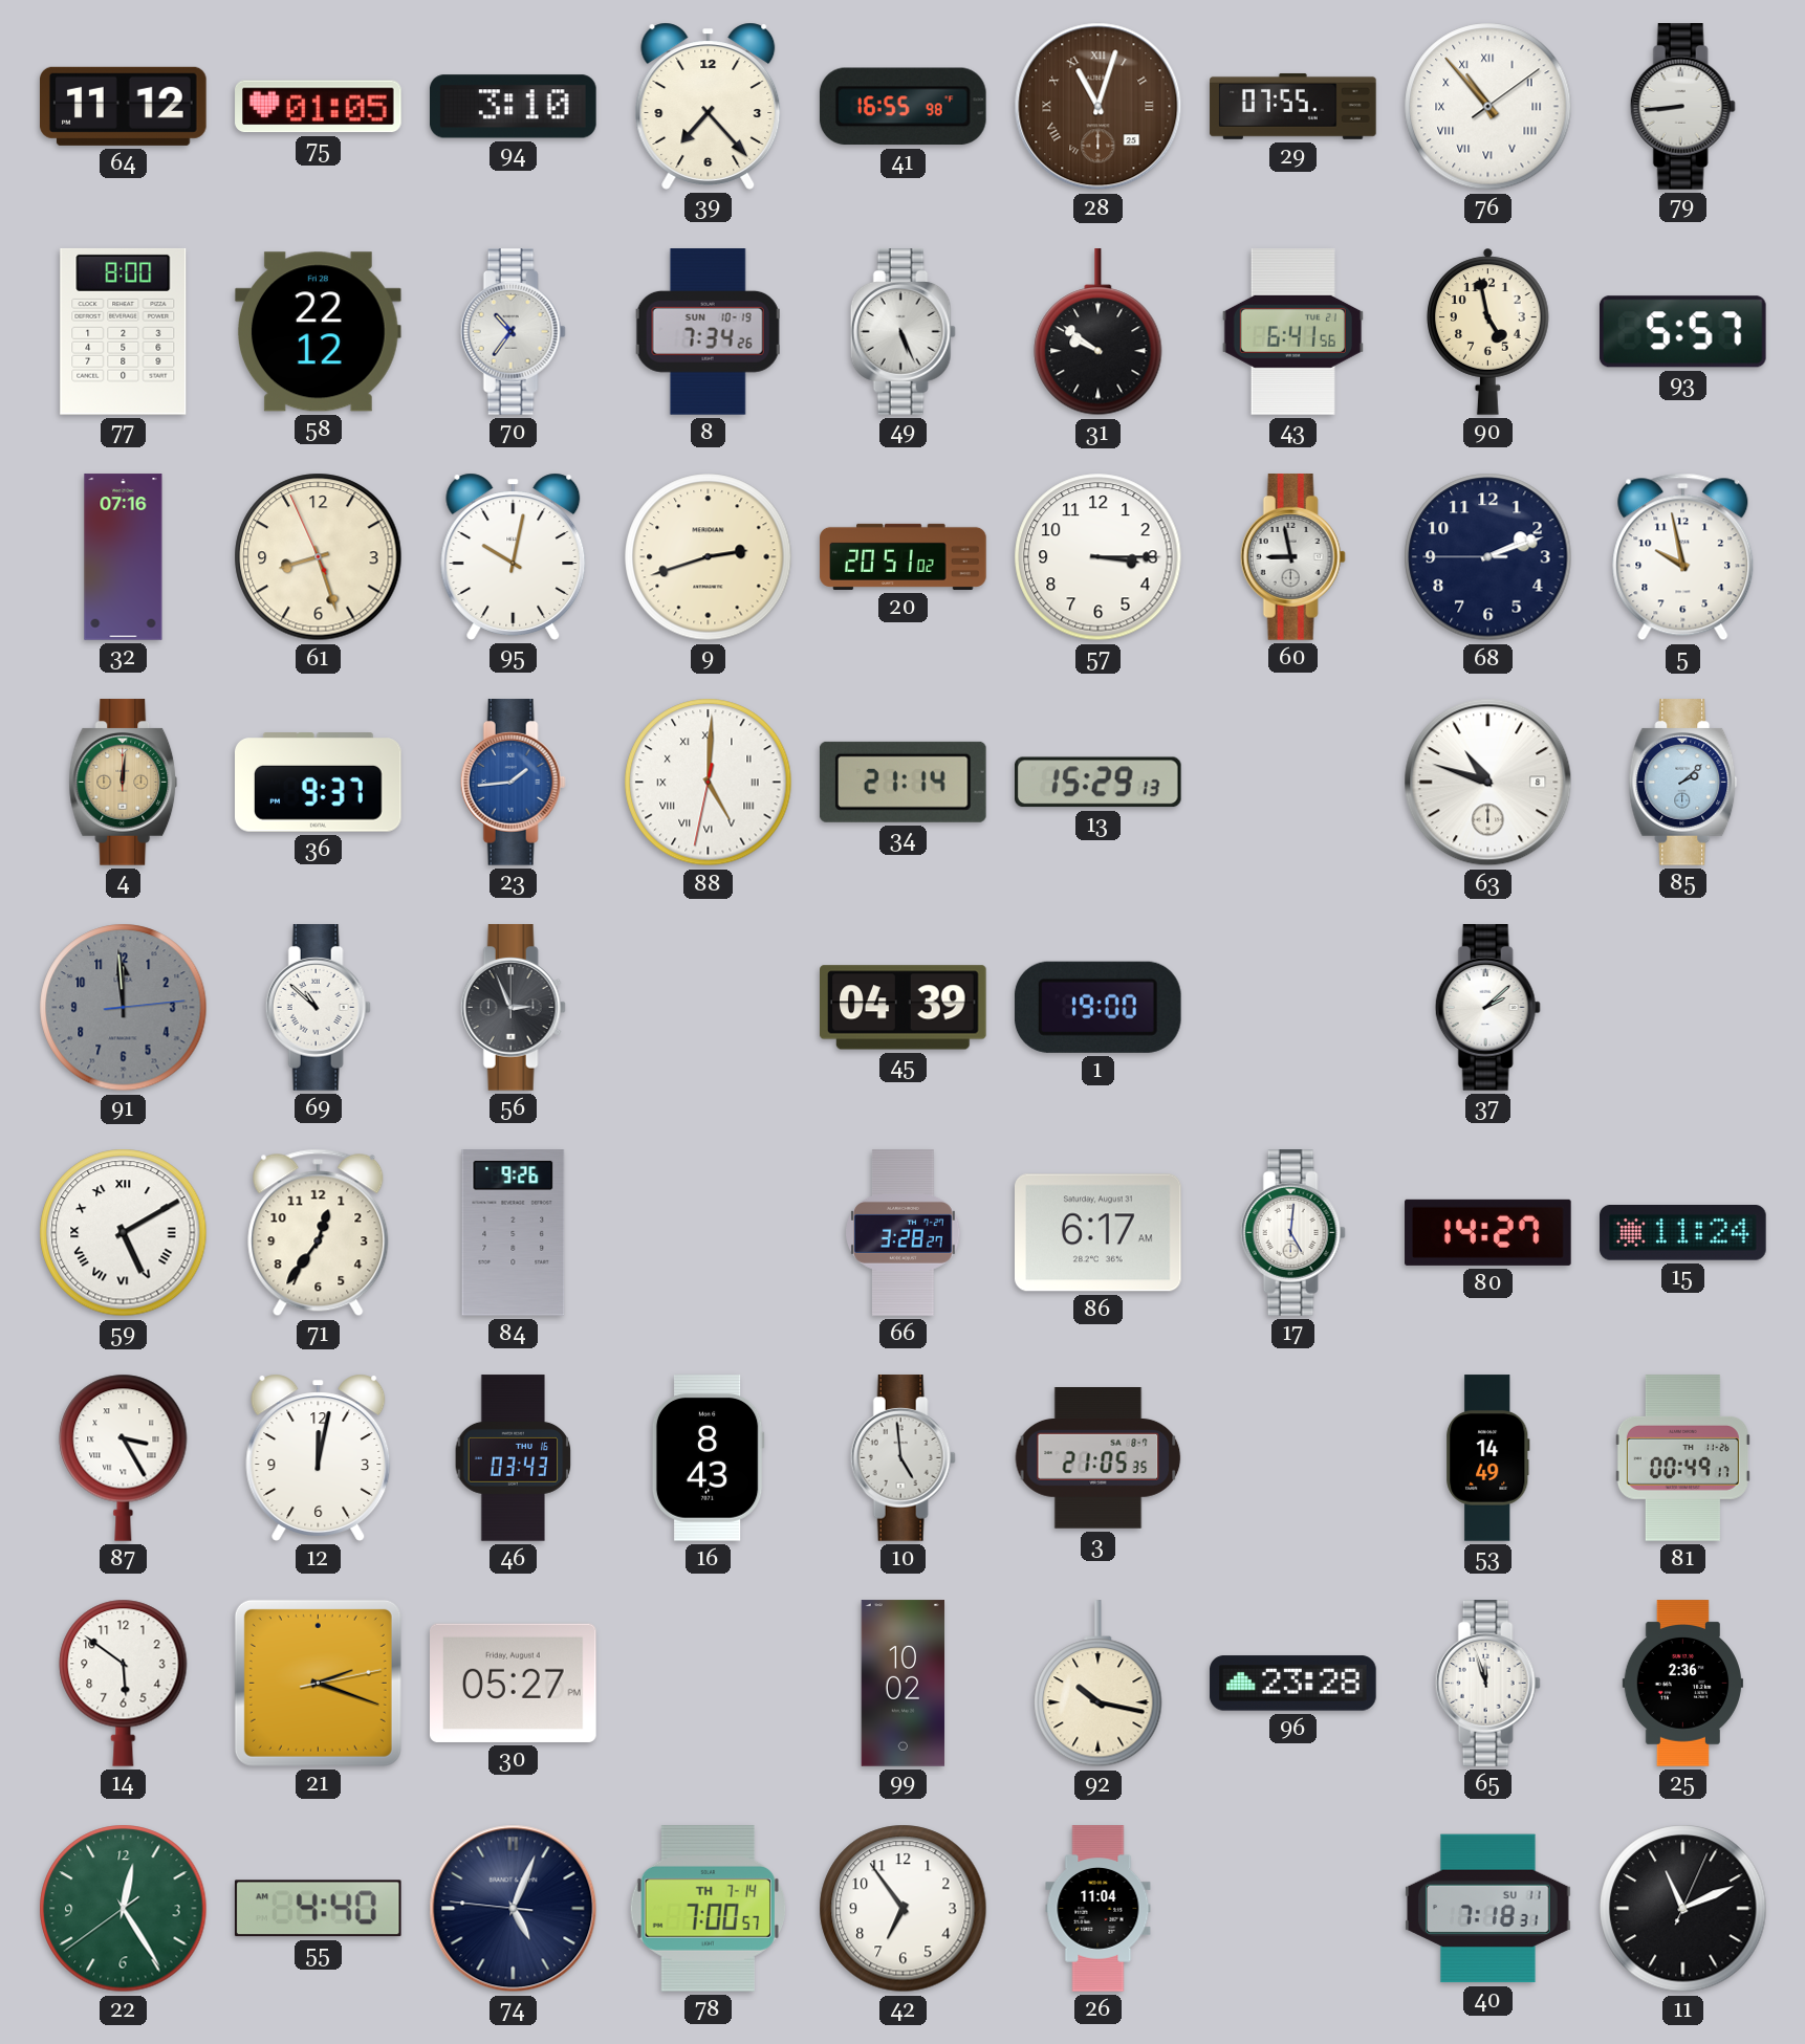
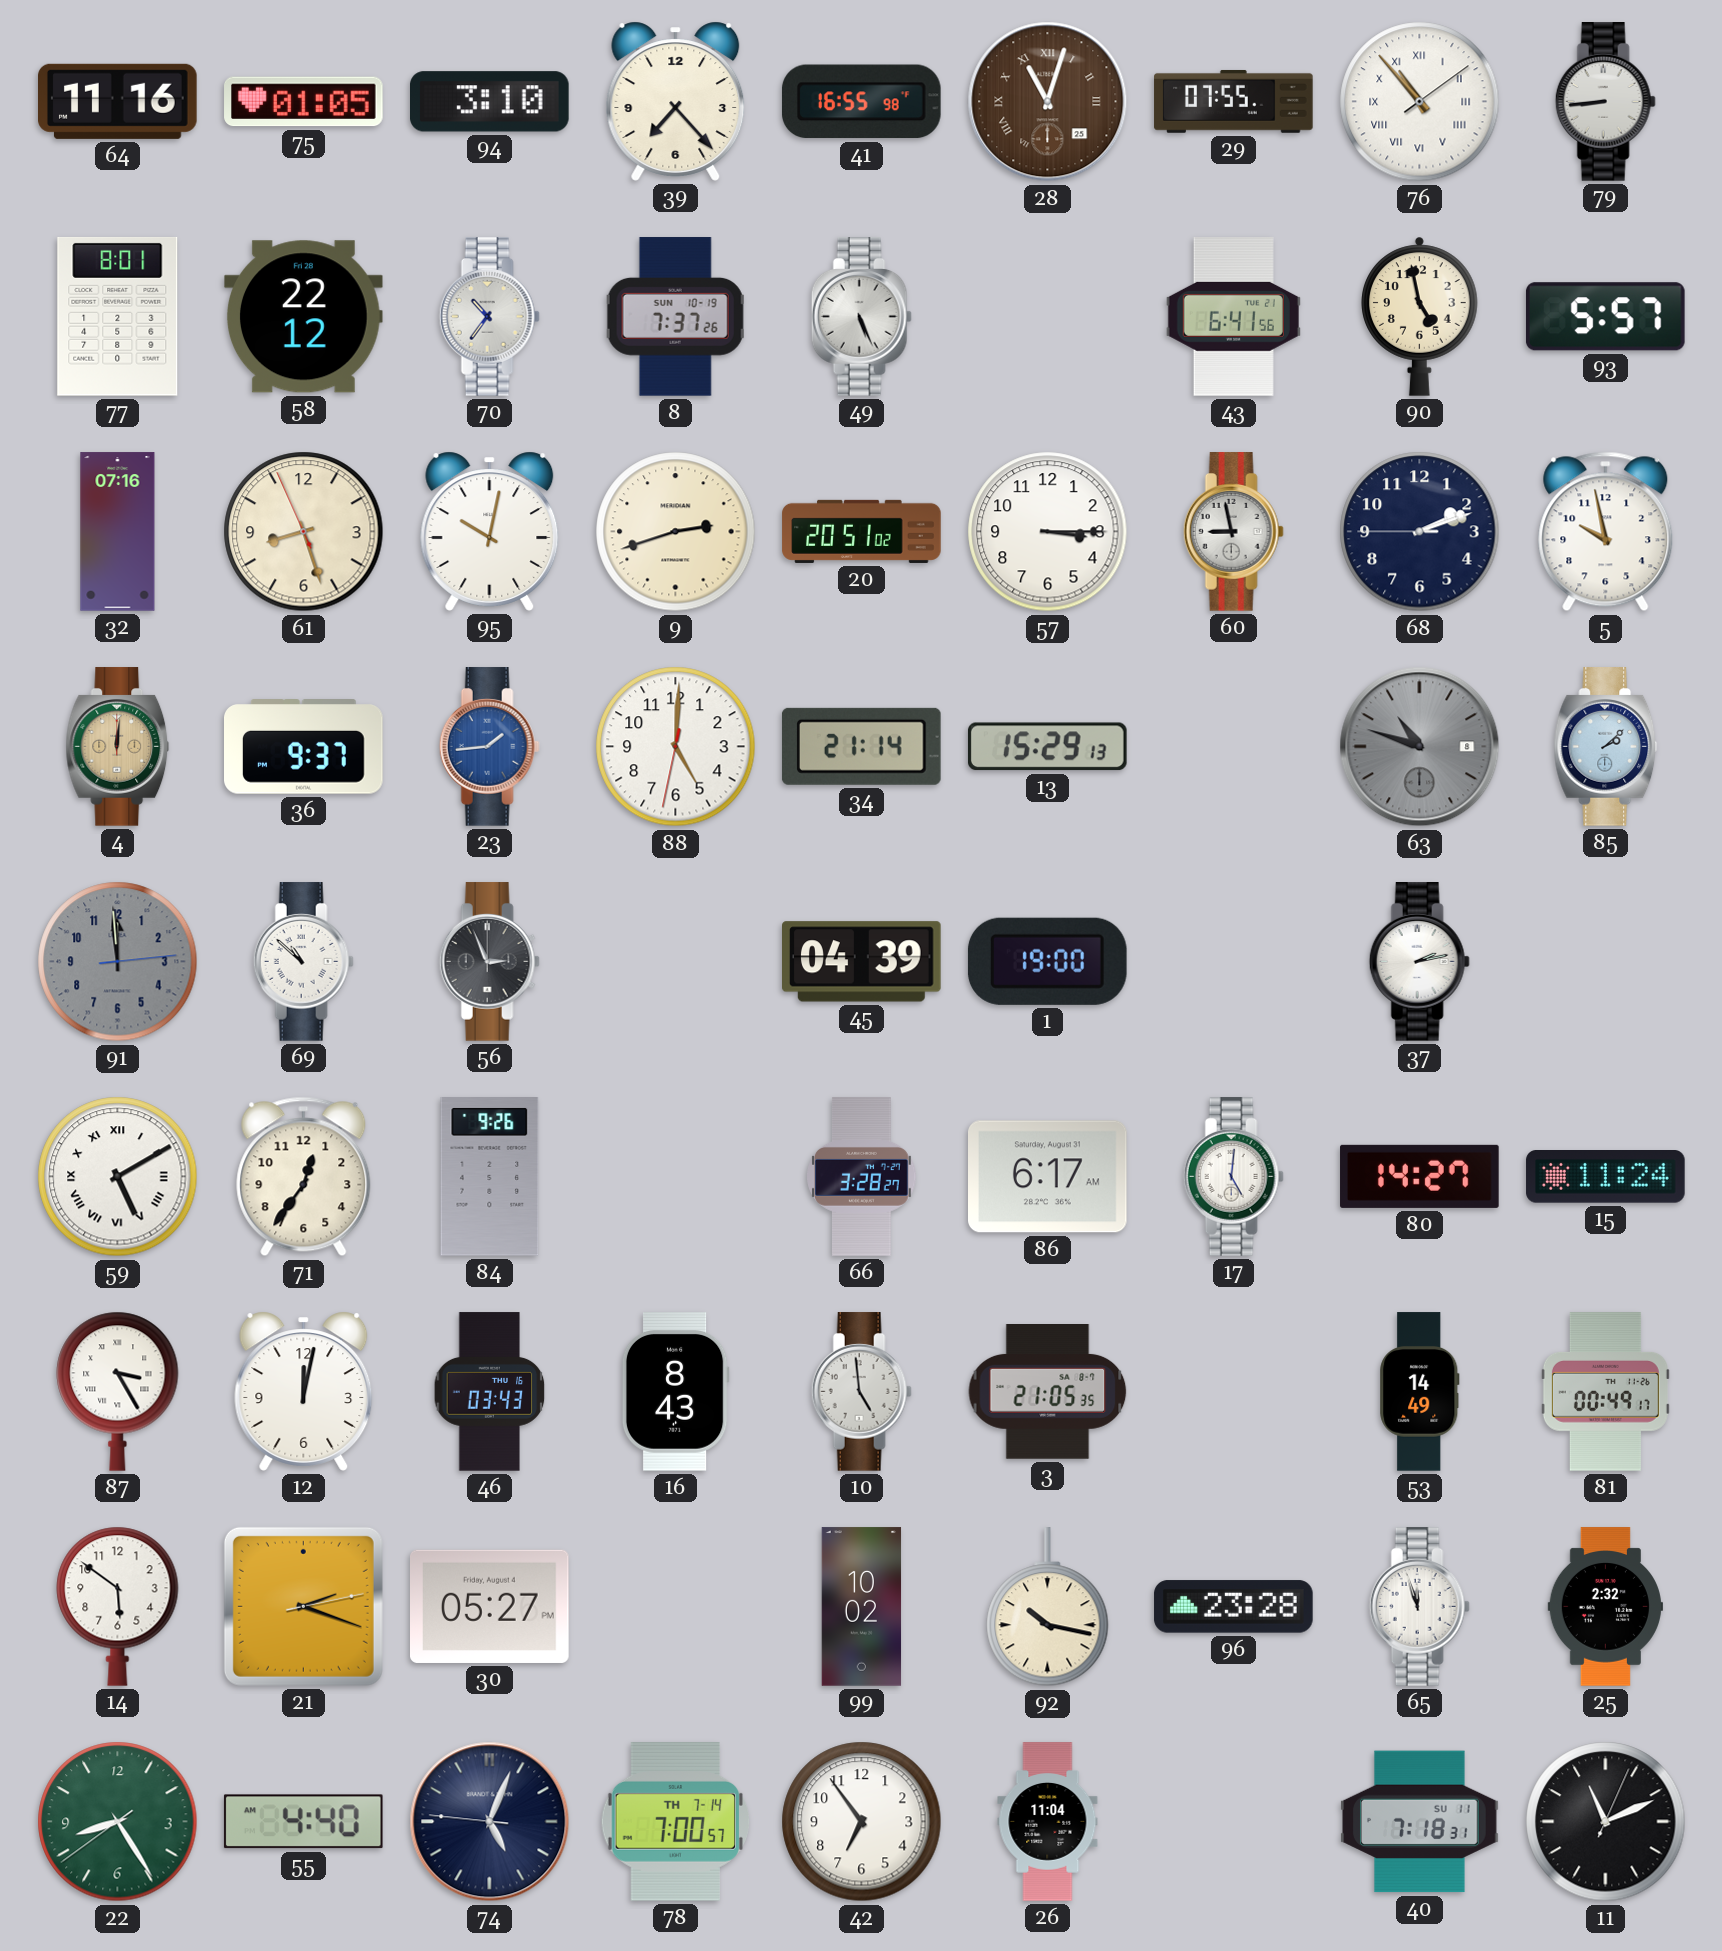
64: 11:12 -> 11:16
77: 8:00 -> 8:01
8: 7:34 -> 7:37
31: 9:51 -> none
88 numerals: Roman -> Arabic
63 dial: white -> grey
37: 2:08 -> 2:13
25: 2:36 -> 2:32
22: 12:24 -> 8:24
